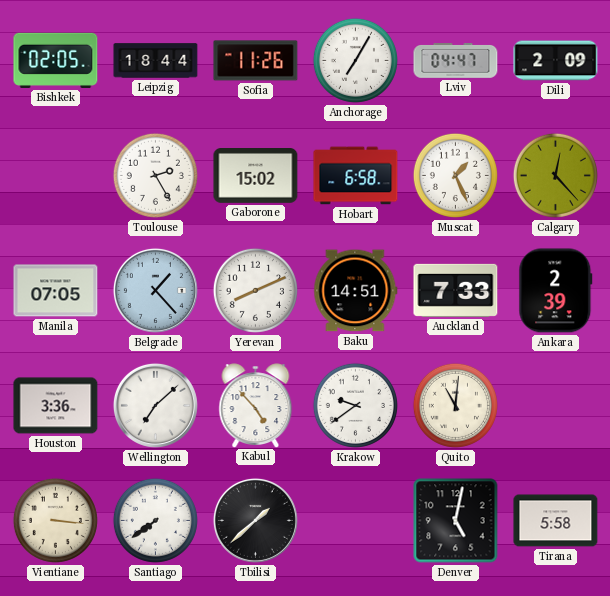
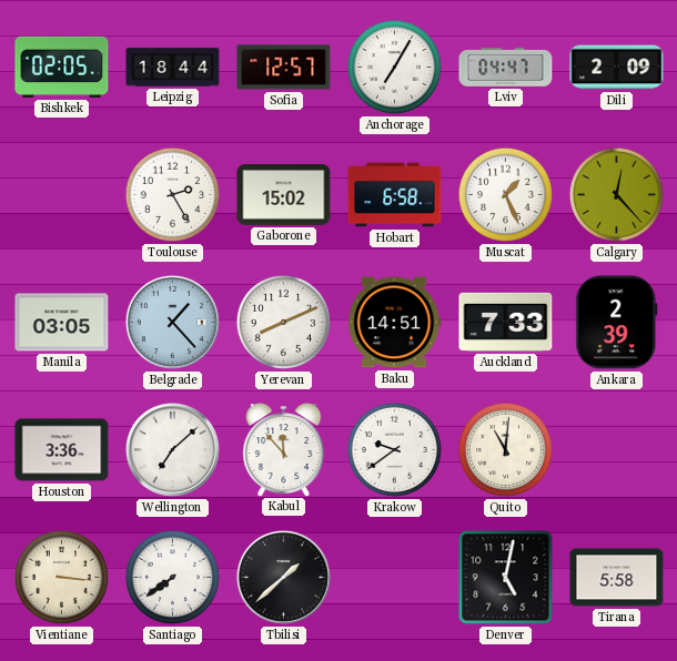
Sofia: 11:26 -> 12:57
Manila: 07:05 -> 03:05
Kabul: 4:53 -> 11:53
